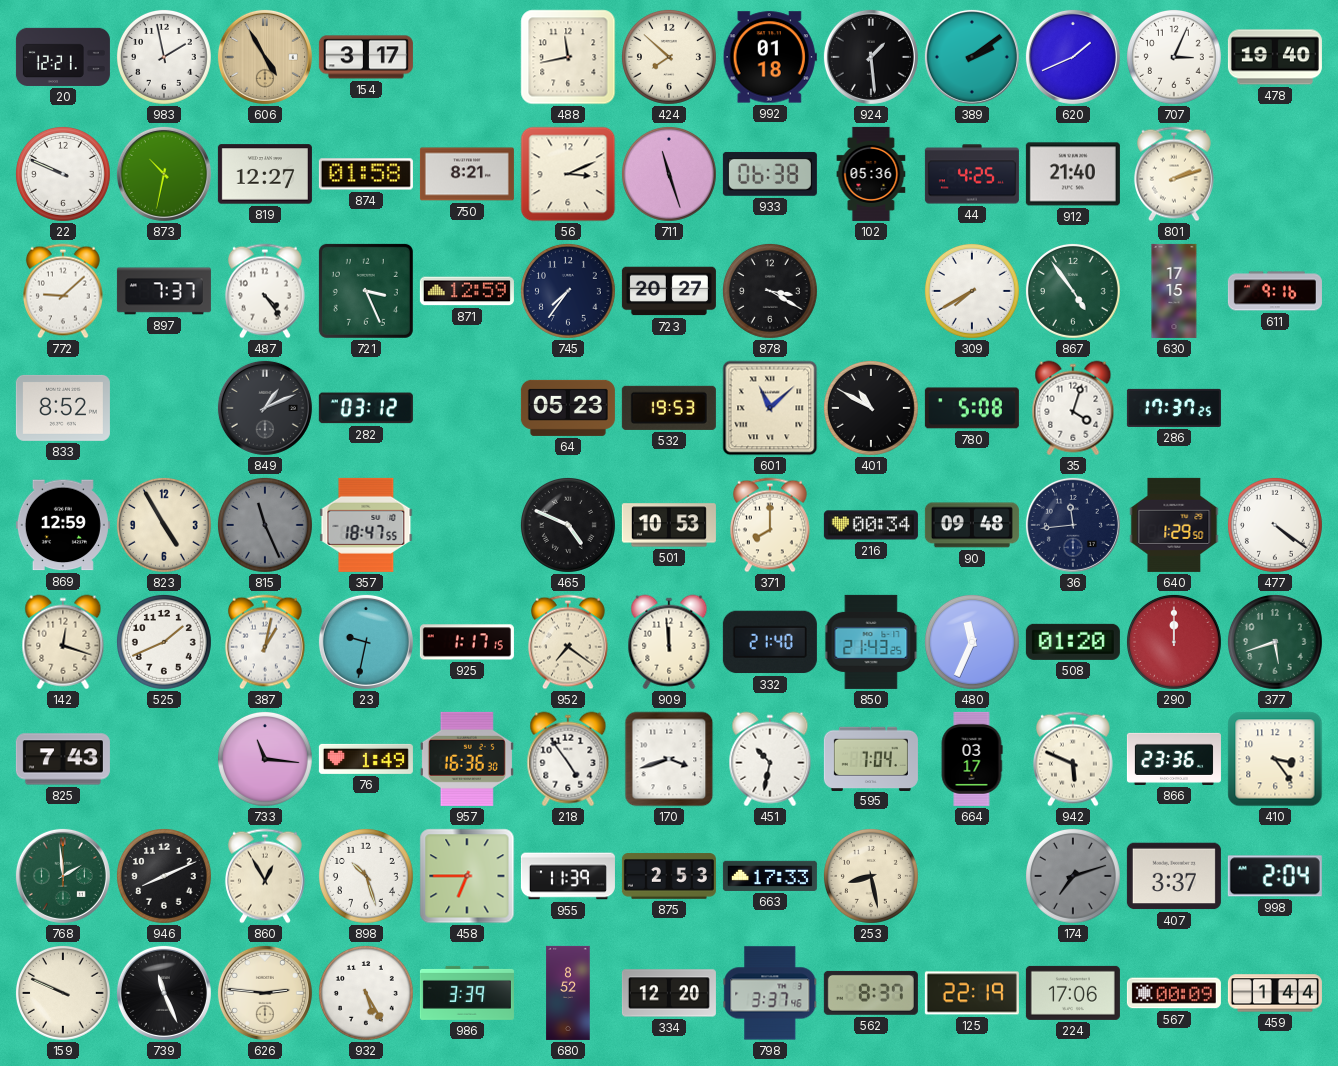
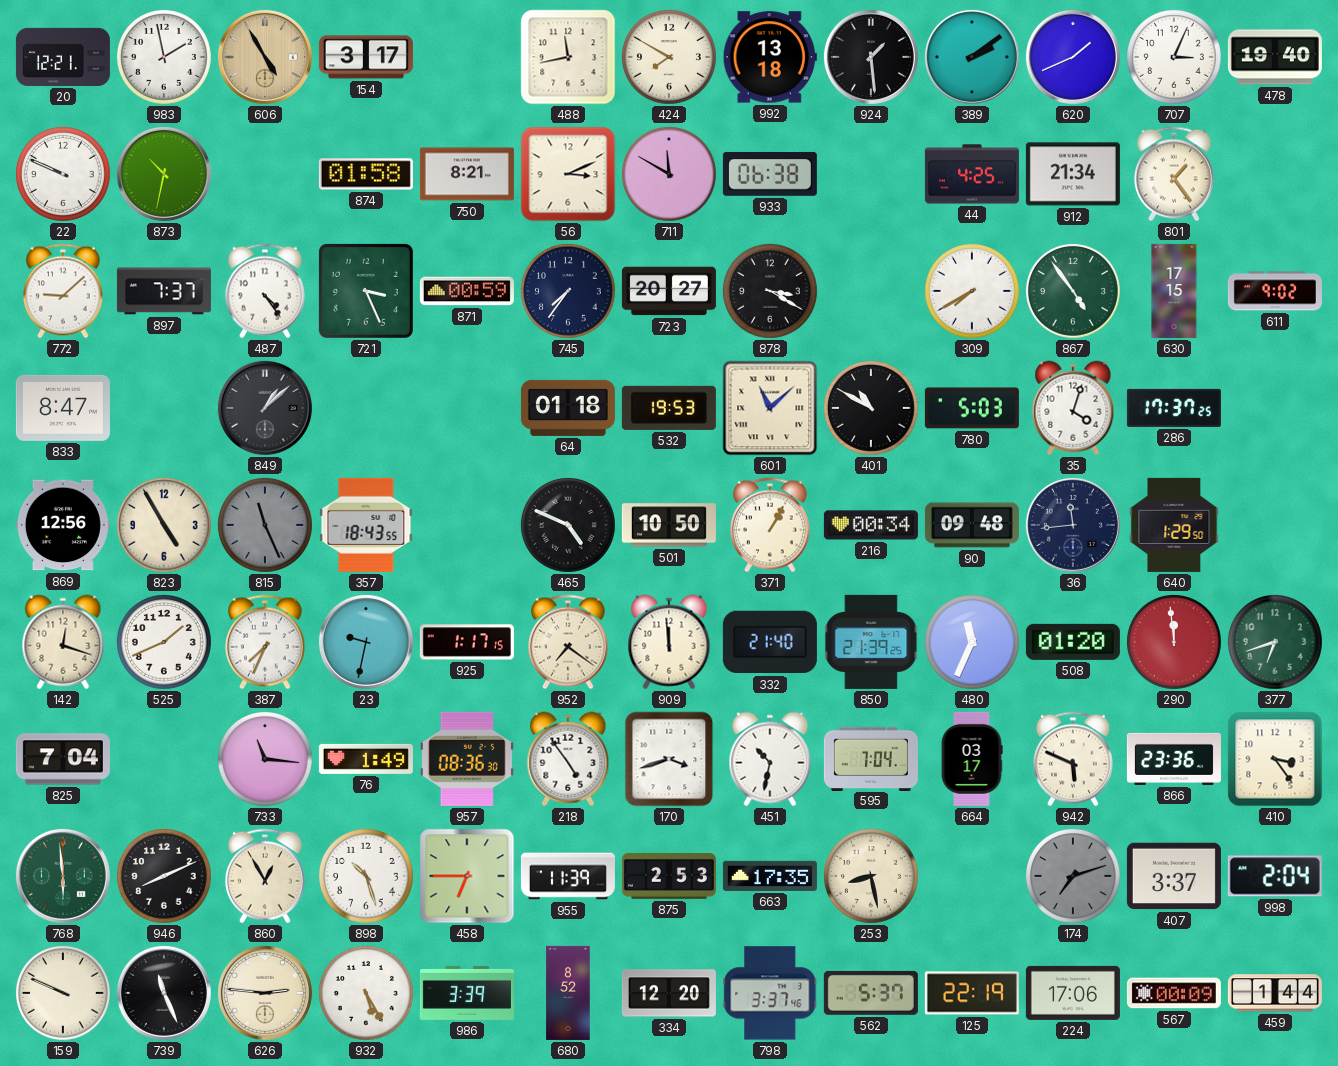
424: 7:52 -> 7:50
992: 01:18 -> 13:18
819: 12:27 -> none
711: 11:27 -> 11:50
102: 05:36 -> none
912: 21:40 -> 21:34
801: 2:12 -> 1:24
871: 12:59 -> 00:59
611: 9:16 -> 9:02
833: 8:52 -> 8:47
849: 1:11 -> 1:08
282: 03:12 -> none
64: 05:23 -> 01:18
780: 5:08 -> 5:03
869: 12:59 -> 12:56
357: 18:47 -> 18:43
501: 10:53 -> 10:50
371: 8:00 -> 1:05
477: 4:21 -> none
387: 1:02 -> 7:34
850: 21:43 -> 21:39
290: 12:00 -> 11:59
377: 5:42 -> 6:42
825: 7:43 -> 7:04
957: 16:36 -> 08:36
768: 1:59 -> 5:59
663: 17:33 -> 17:35
562: 8:37 -> 5:37
